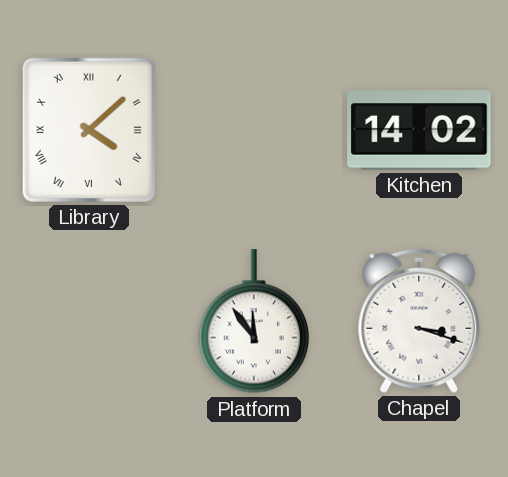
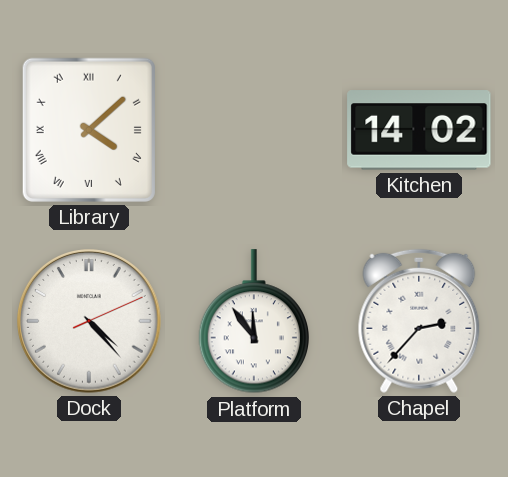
Dock: none -> 4:23
Chapel: 3:18 -> 2:37
